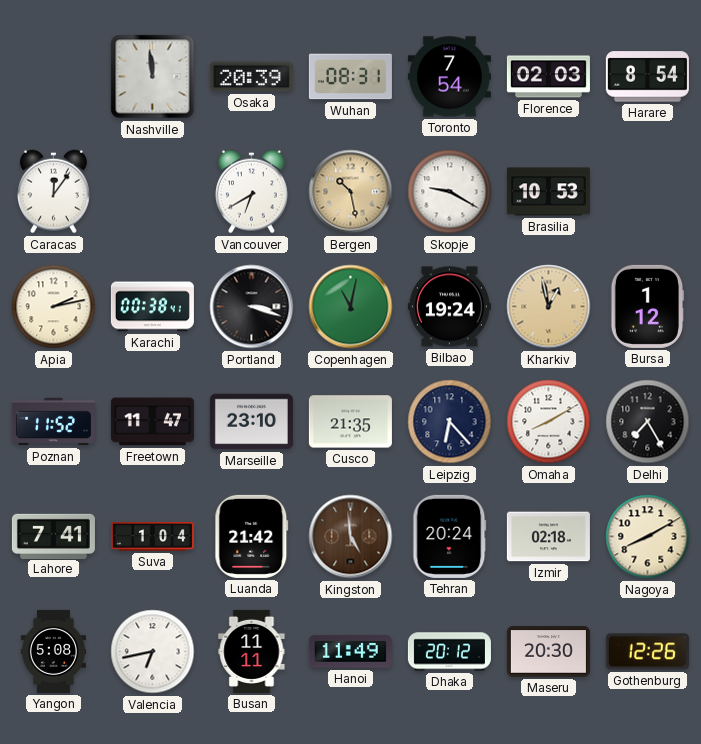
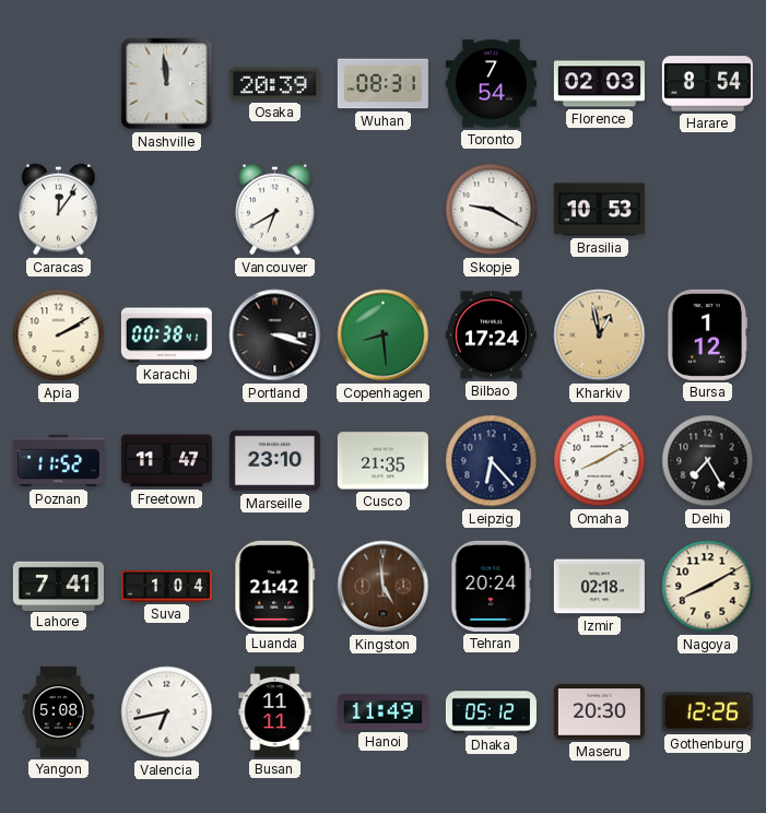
Bergen: 10:28 -> none
Apia: 2:13 -> 2:10
Copenhagen: 11:02 -> 8:29
Bilbao: 19:24 -> 17:24
Dhaka: 20:12 -> 05:12
